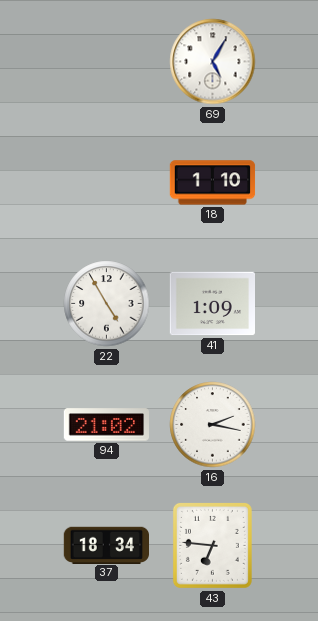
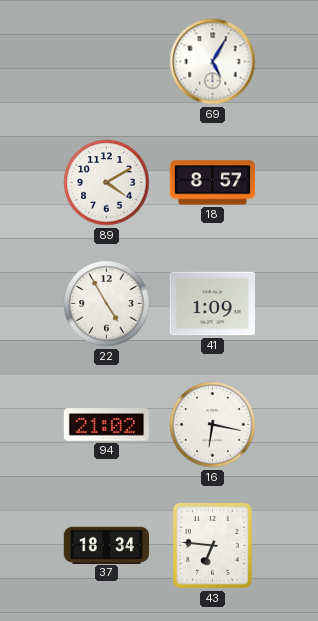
89: none -> 4:10
18: 1:10 -> 8:57
16: 2:17 -> 6:17
